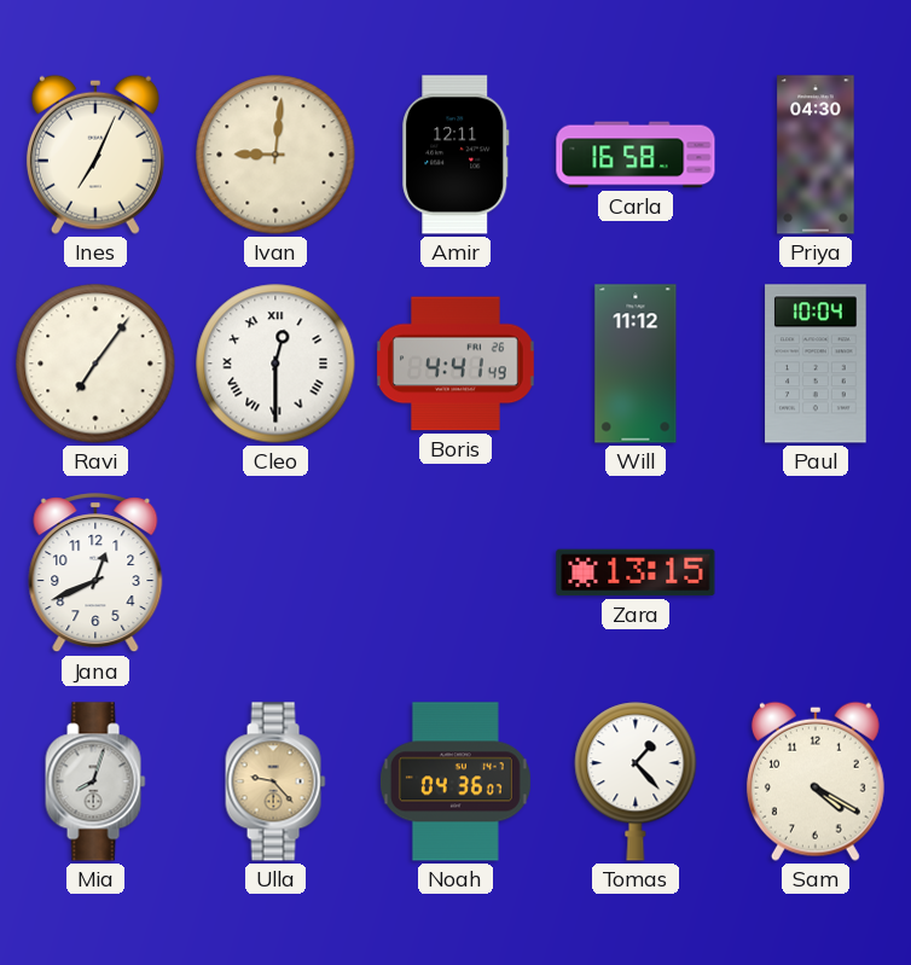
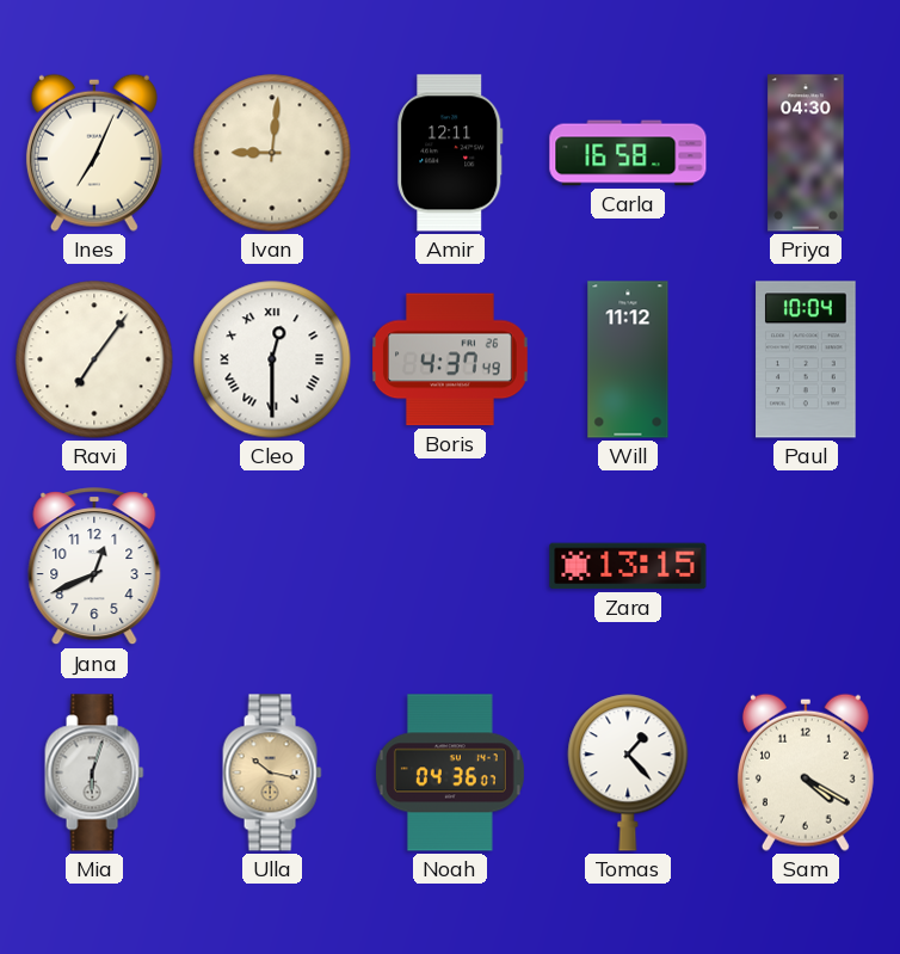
Boris: 4:41 -> 4:37
Mia: 8:03 -> 6:03
Ulla: 9:23 -> 10:17
